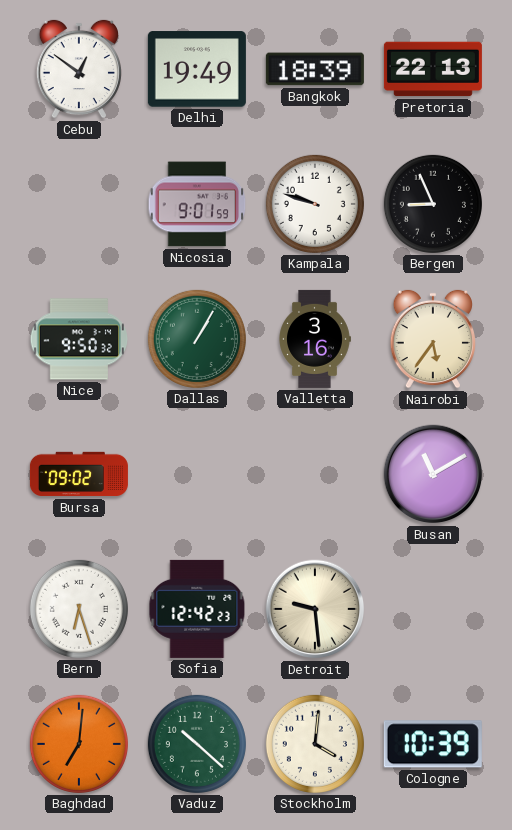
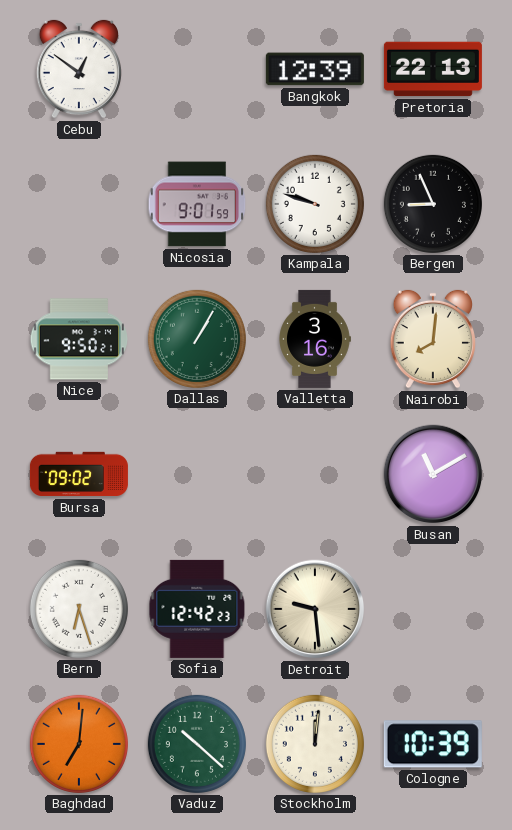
Delhi: 19:49 -> none
Bangkok: 18:39 -> 12:39
Nice: 9:50:32 -> 9:50:21
Nairobi: 5:36 -> 8:01
Stockholm: 4:01 -> 12:01
